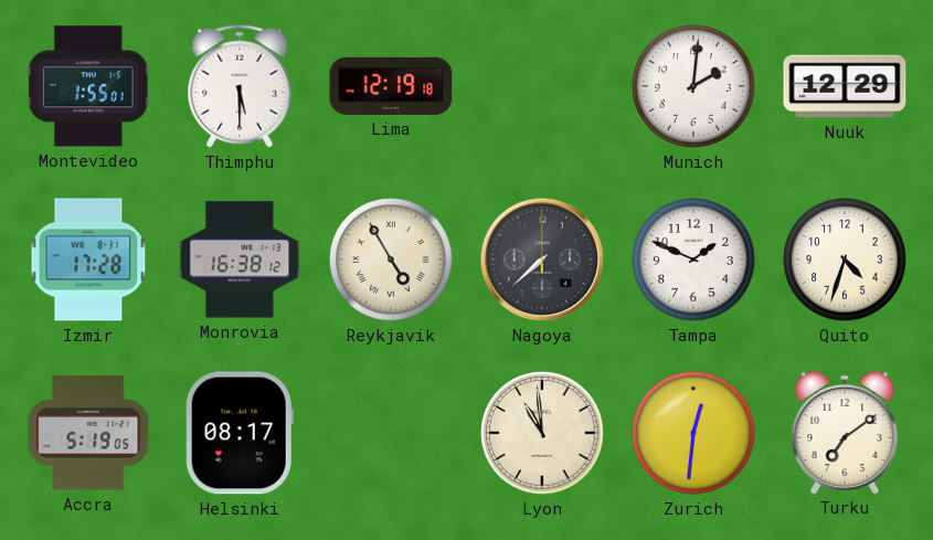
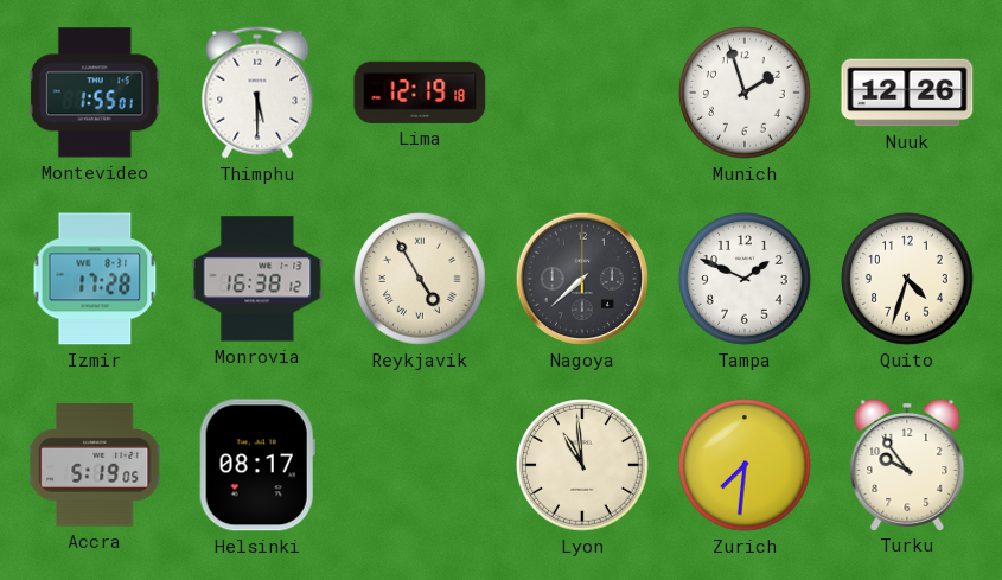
Munich: 2:01 -> 1:57
Nuuk: 12:29 -> 12:26
Zurich: 12:31 -> 7:31
Turku: 7:09 -> 9:54
